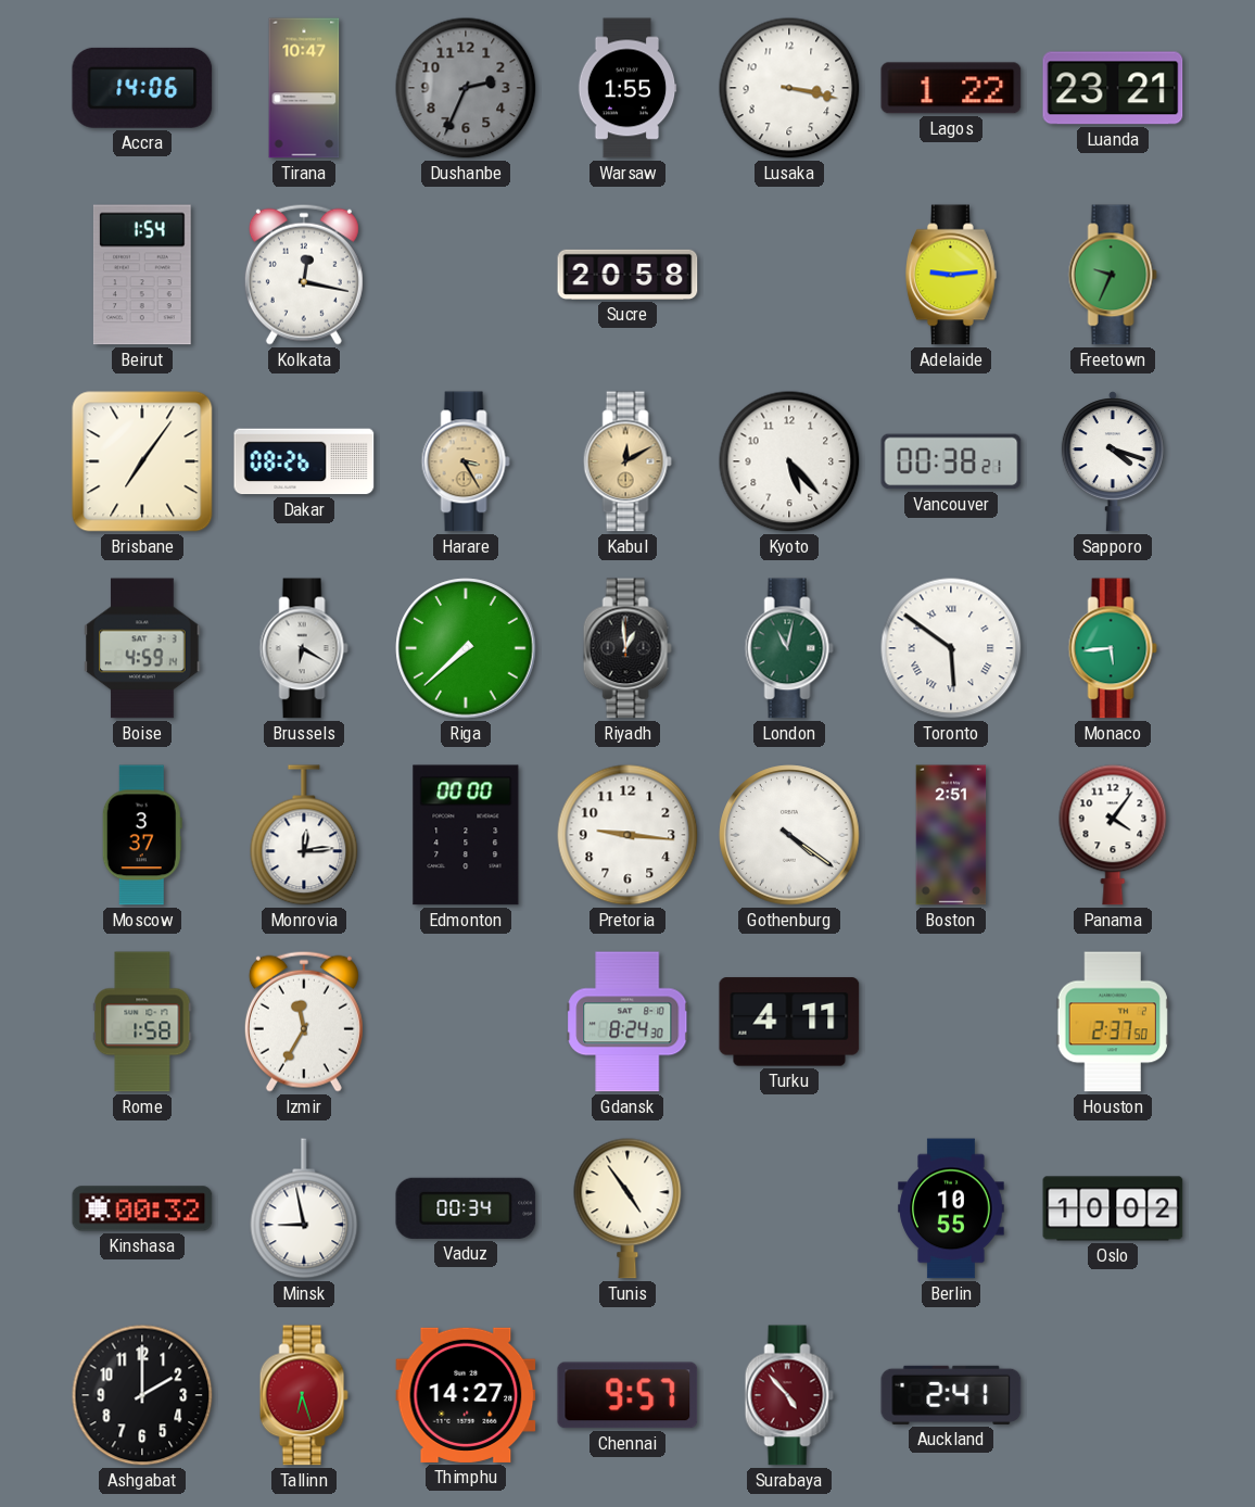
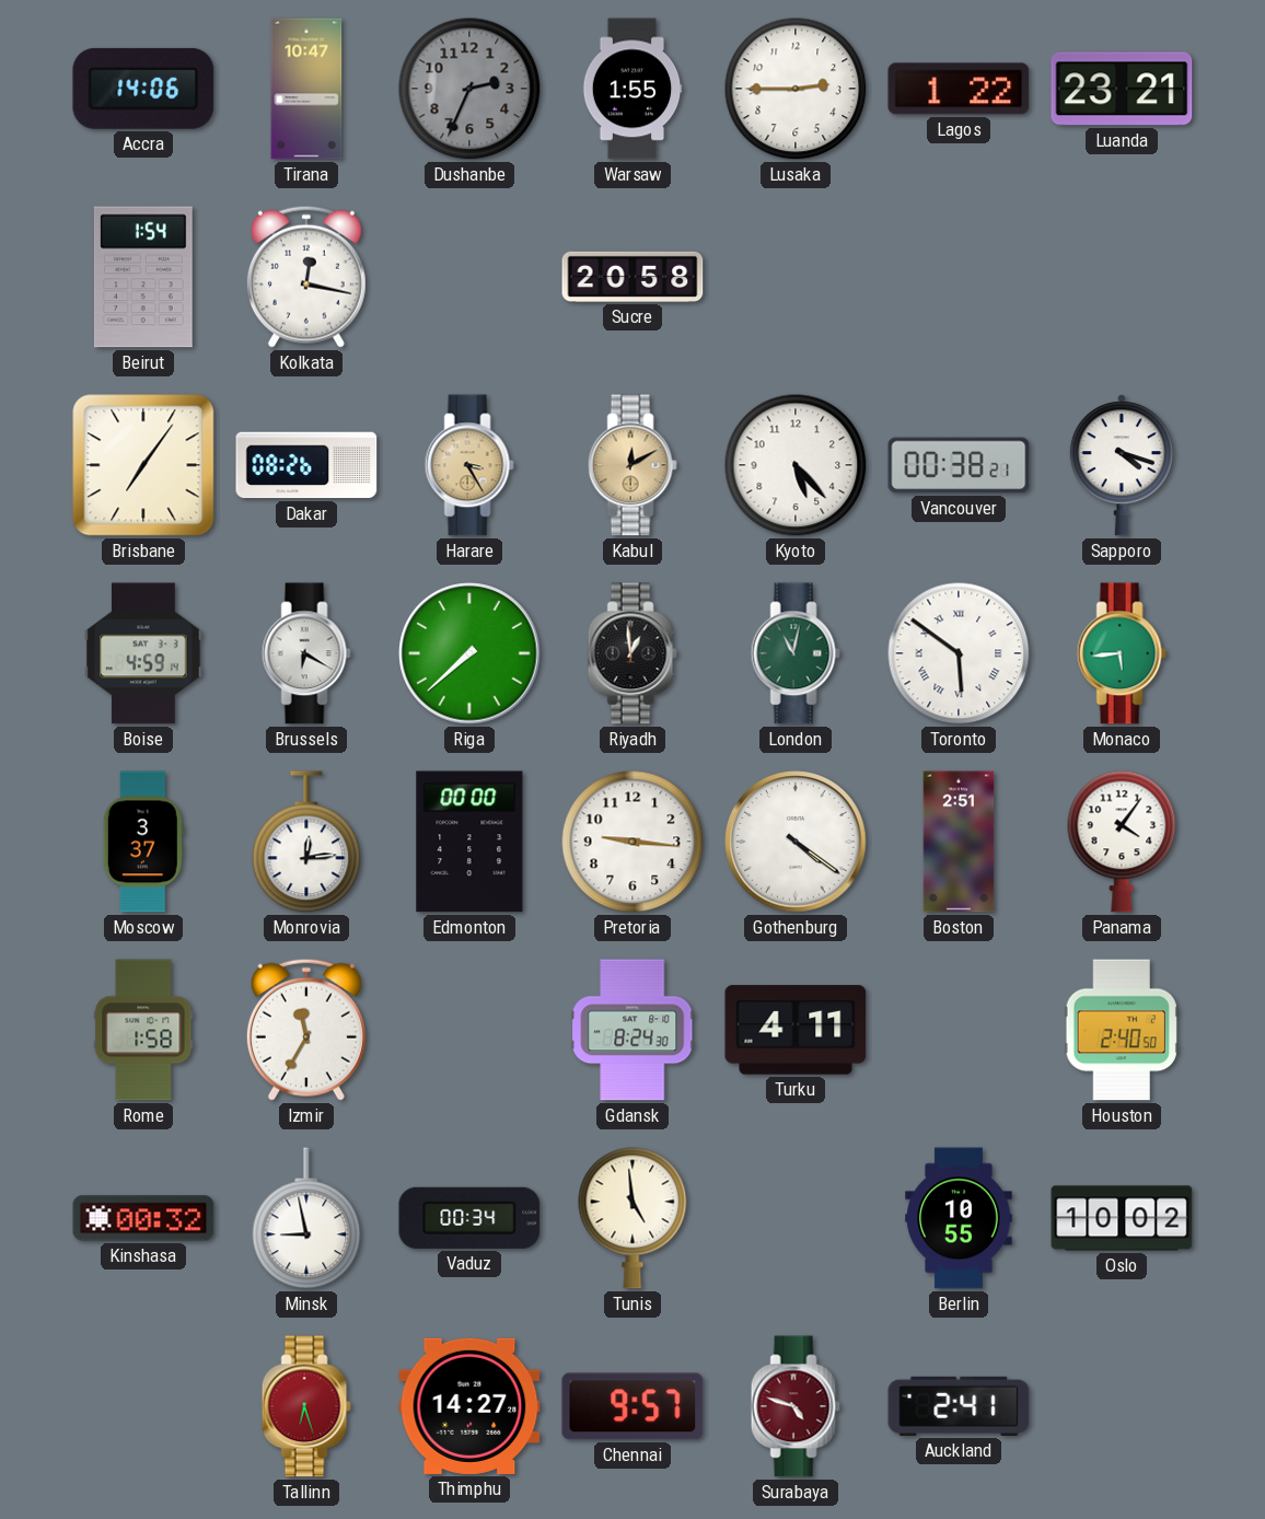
Lusaka: 3:17 -> 2:45
Adelaide: 9:14 -> none
Freetown: 9:34 -> none
Houston: 2:37 -> 2:40
Tunis: 4:54 -> 4:59
Ashgabat: 2:00 -> none
Surabaya: 4:53 -> 4:48
